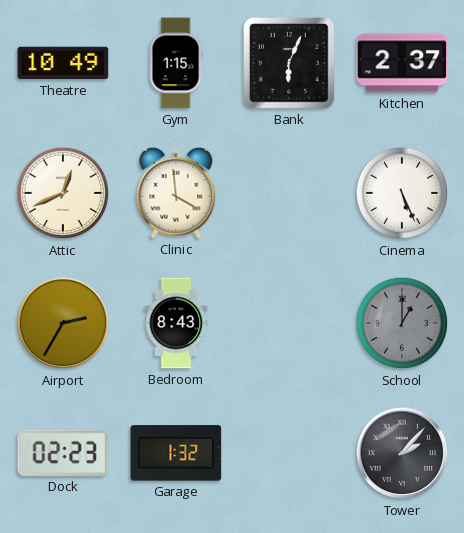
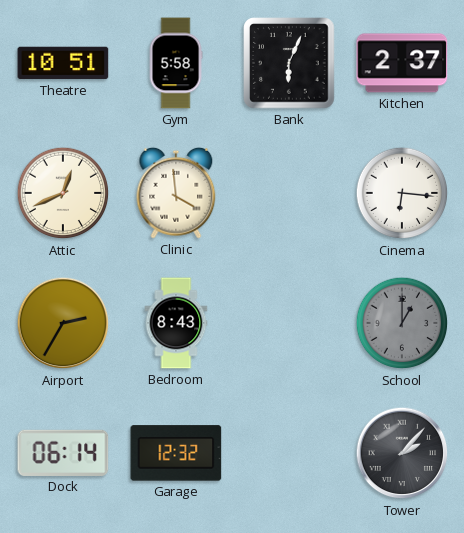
Theatre: 10:49 -> 10:51
Gym: 1:15 -> 5:58
Cinema: 5:26 -> 6:16
Dock: 02:23 -> 06:14
Garage: 1:32 -> 12:32
